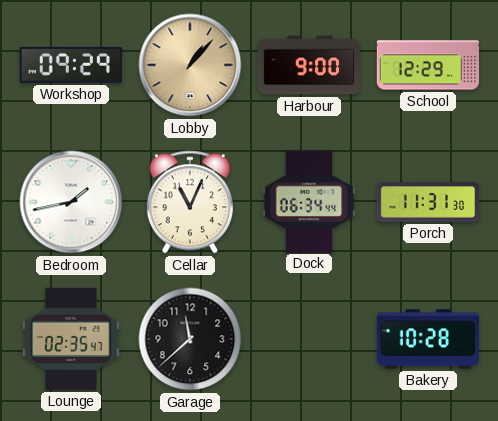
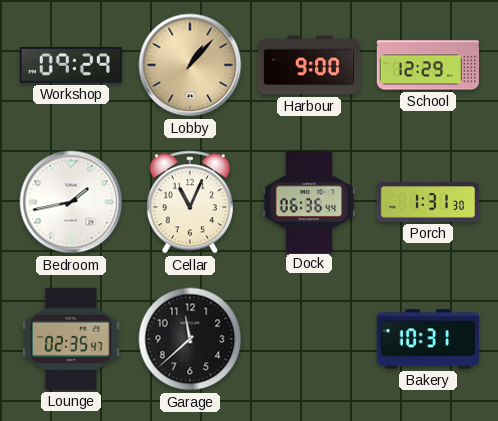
Dock: 06:34 -> 06:36
Porch: 11:31 -> 1:31
Bakery: 10:28 -> 10:31
